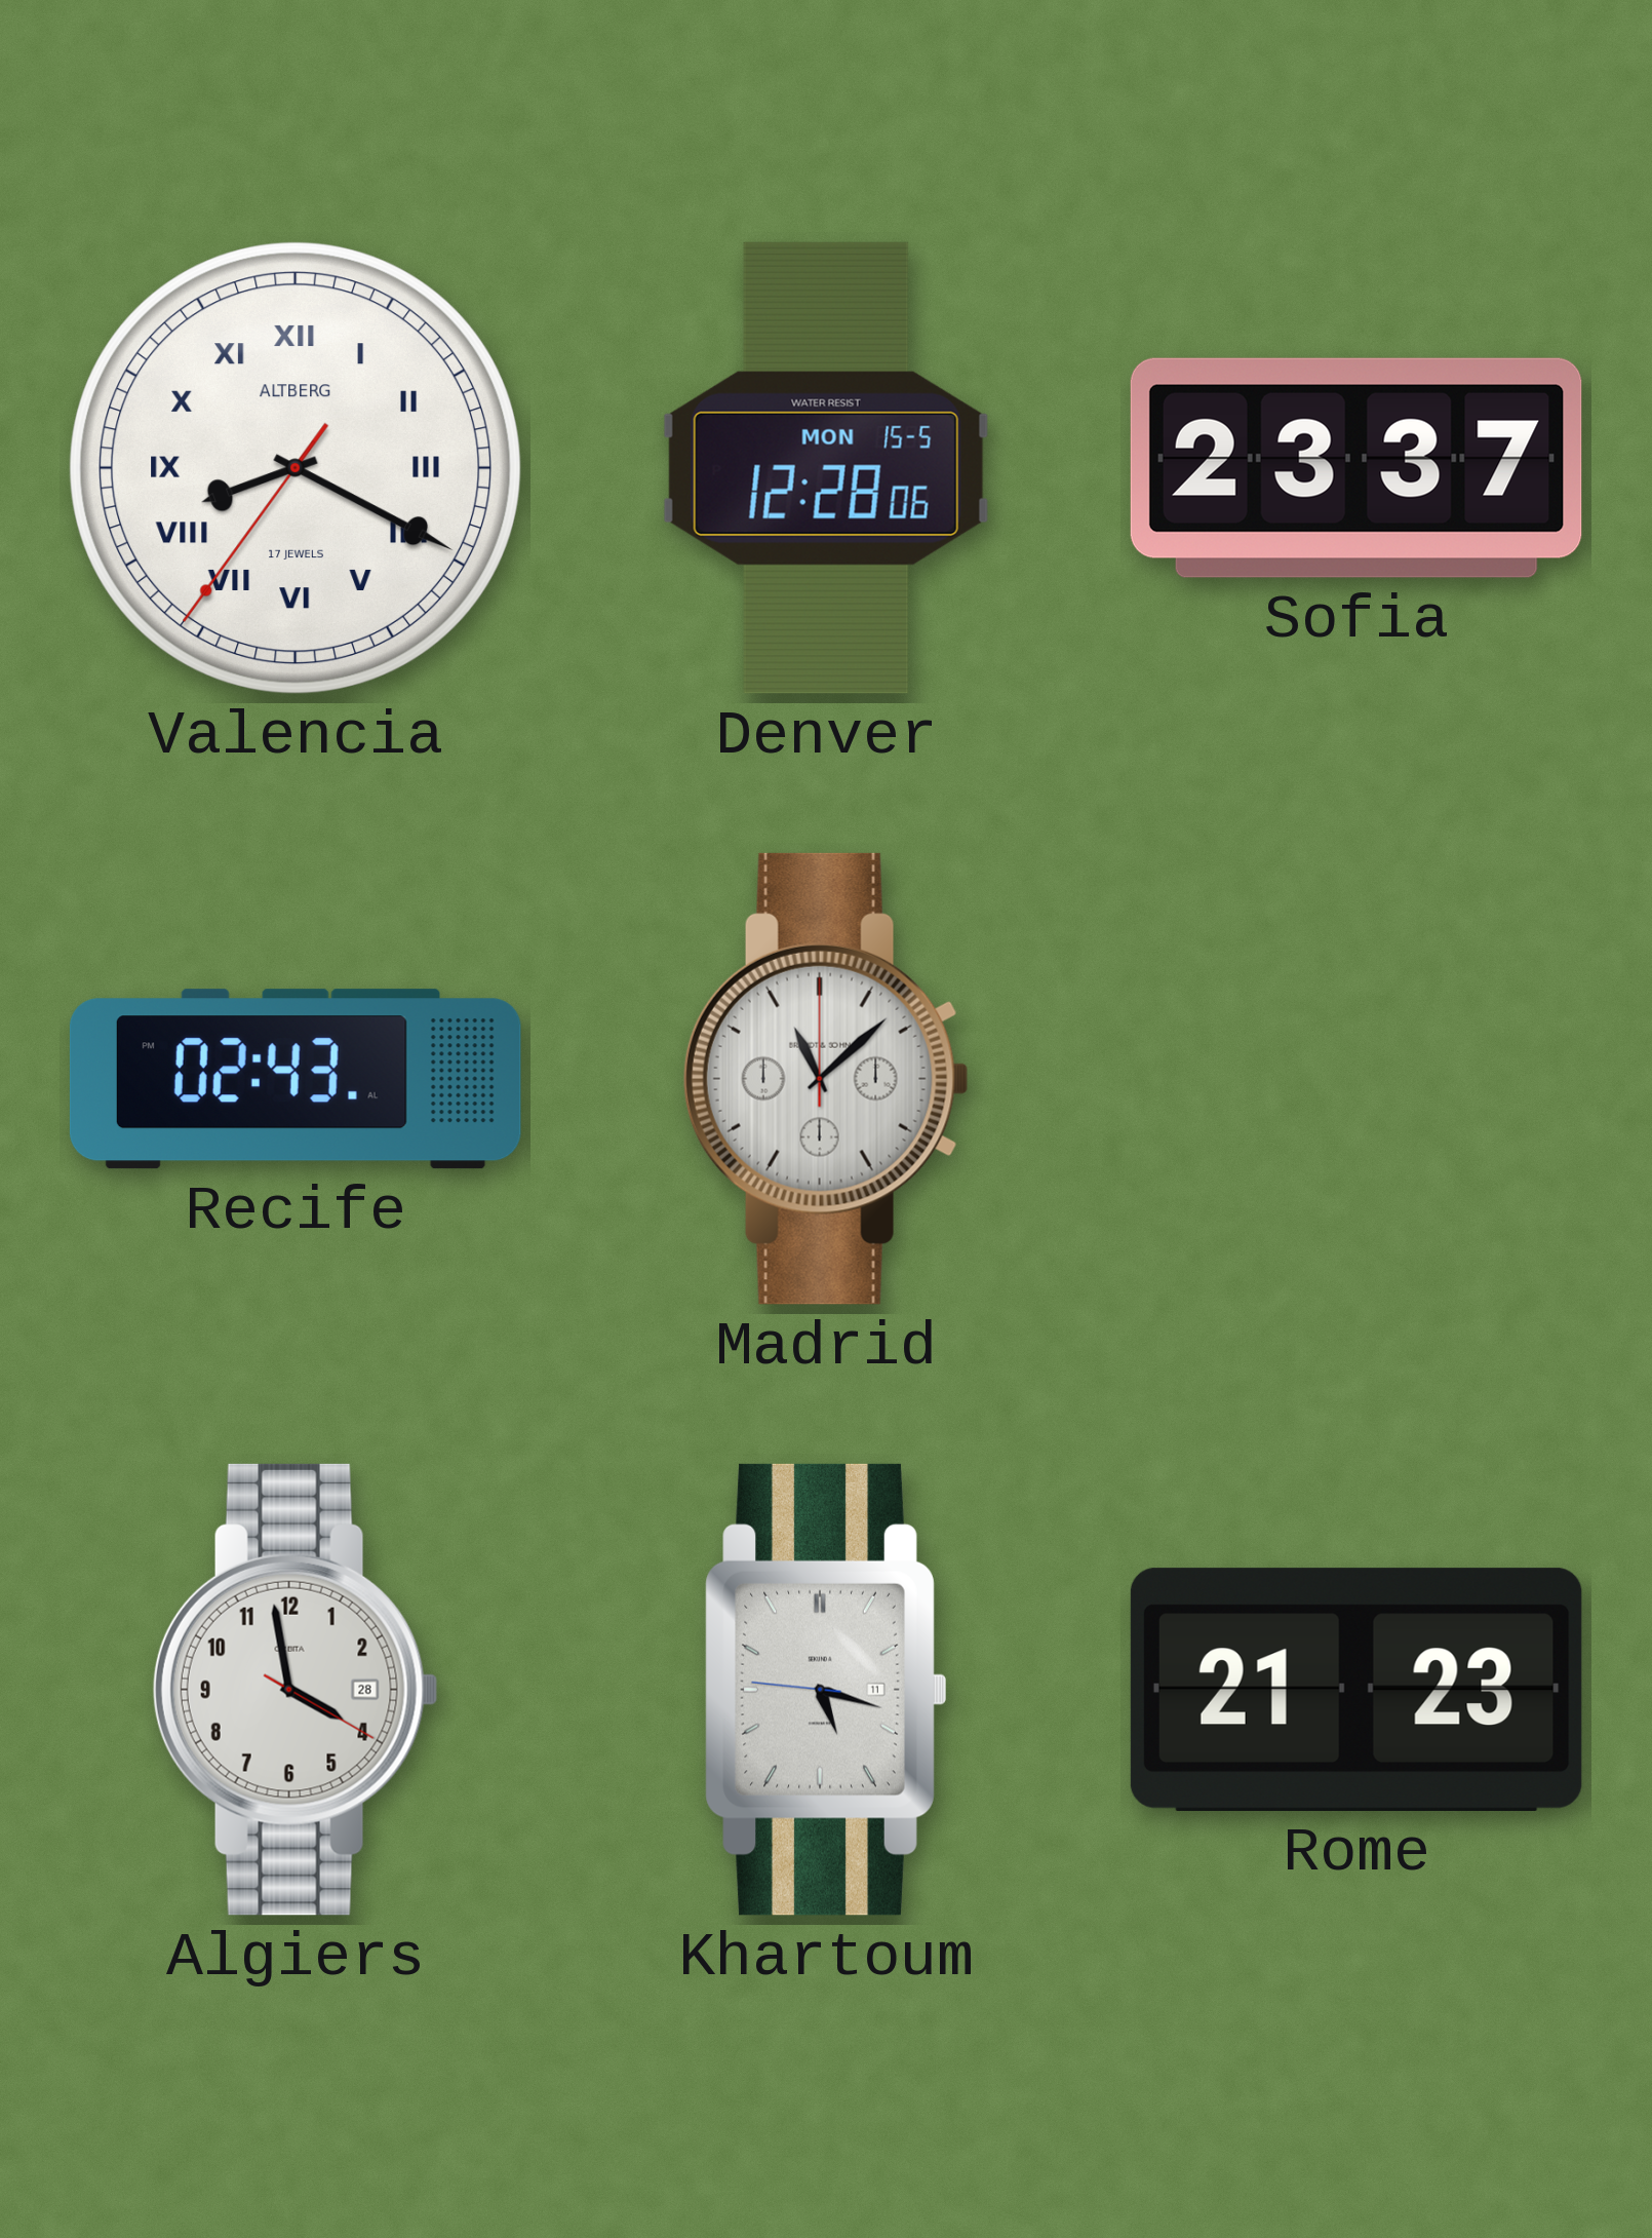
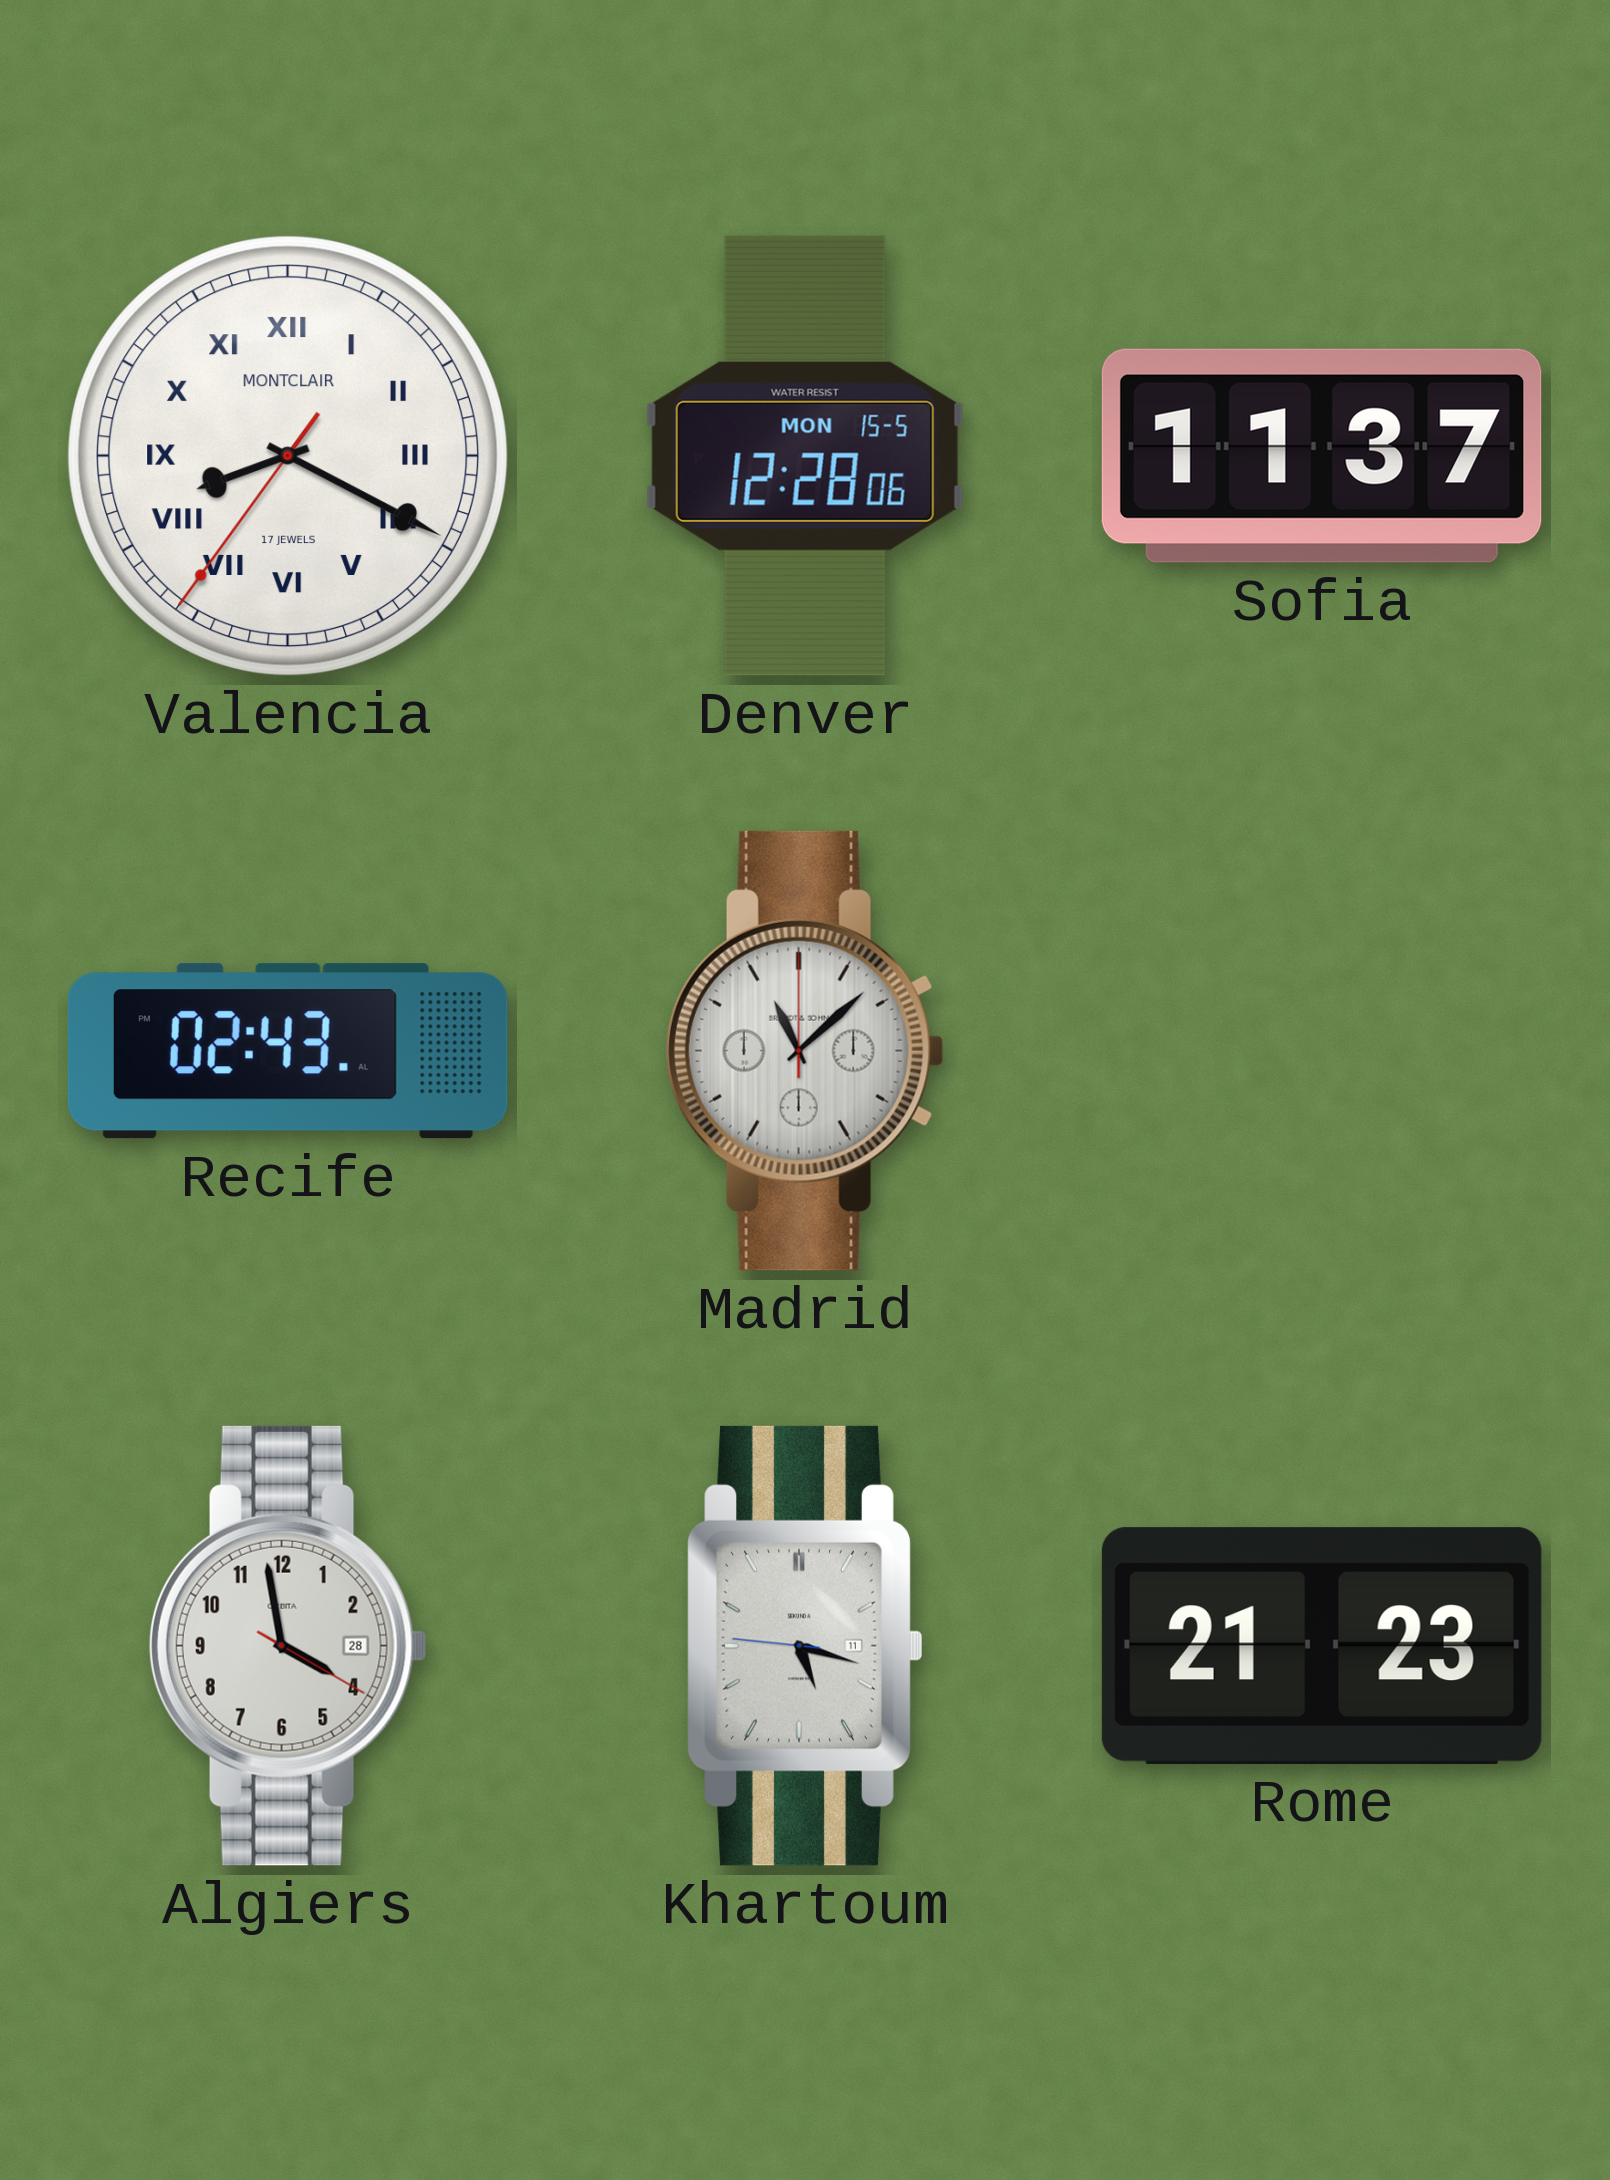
Valencia brand: ALTBERG -> MONTCLAIR
Sofia: 23:37 -> 11:37
